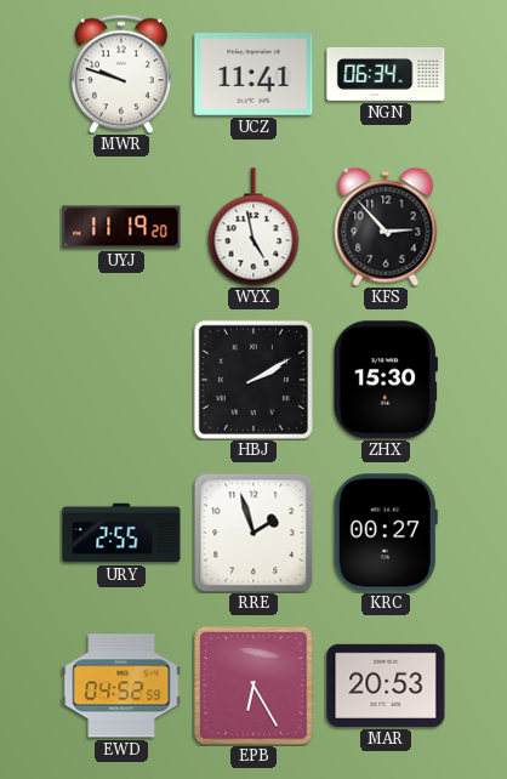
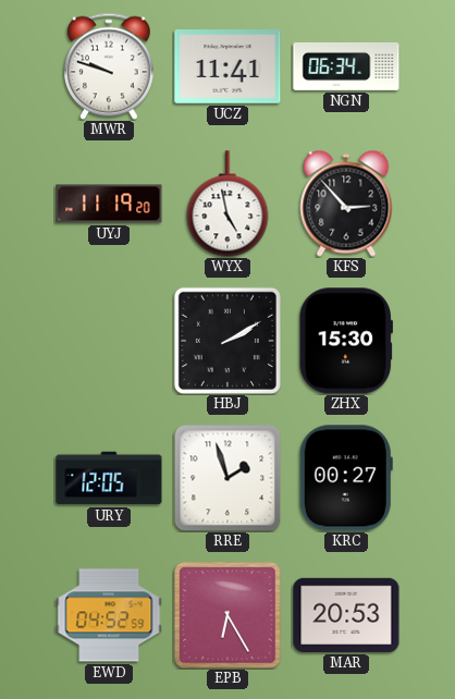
URY: 2:55 -> 12:05
